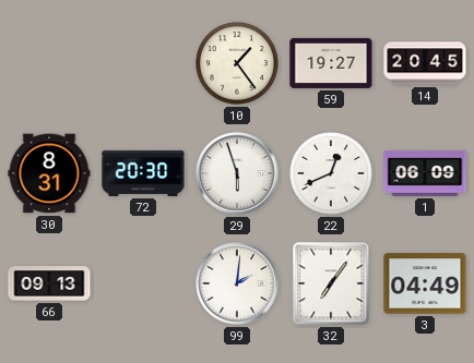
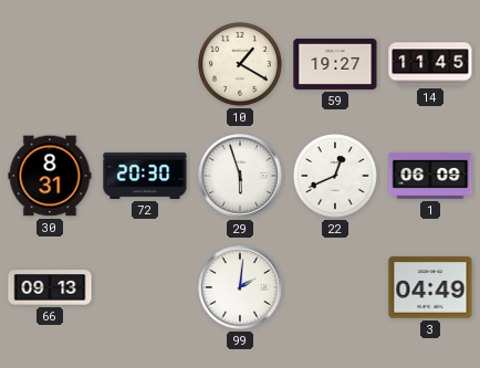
10: 1:24 -> 1:20
14: 20:45 -> 11:45
32: 7:06 -> none
